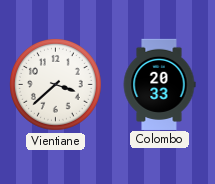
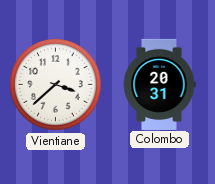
Colombo: 20:33 -> 20:31
